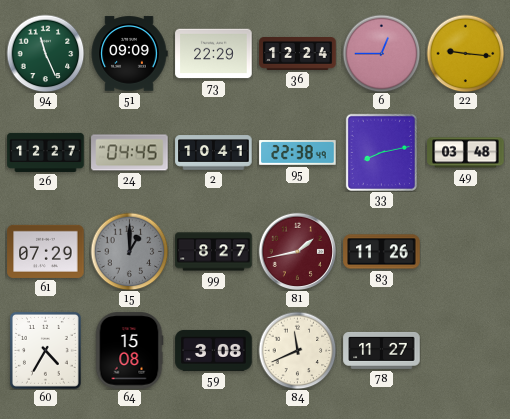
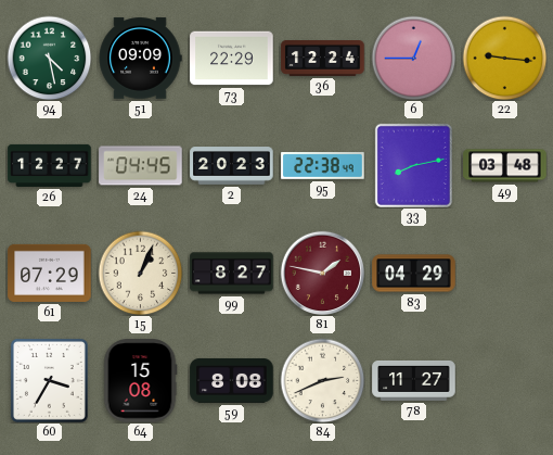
94: 11:26 -> 4:28
2: 10:41 -> 20:23
15: 1:00 -> 1:04
15 dial: grey -> cream
81: 1:43 -> 1:47
83: 11:26 -> 04:29
60: 4:35 -> 3:35
59: 3:08 -> 8:08
84: 11:41 -> 2:41
